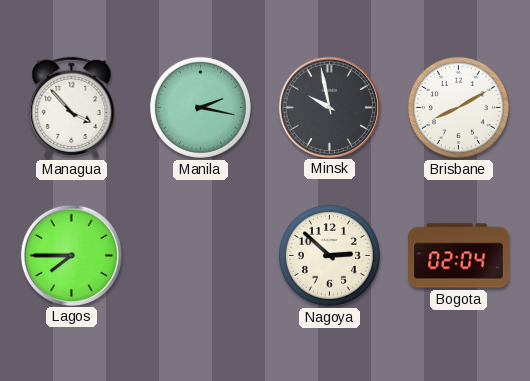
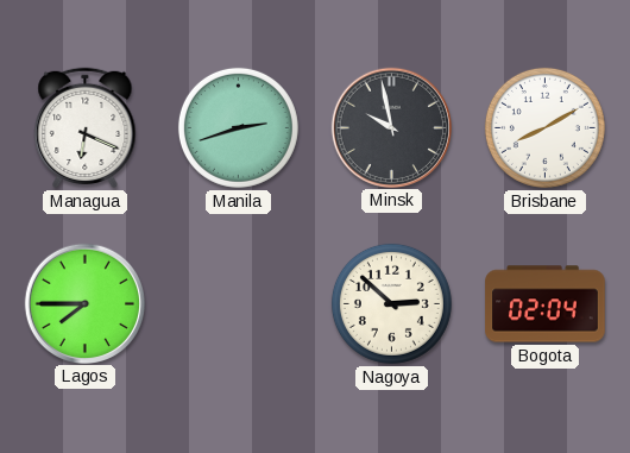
Managua: 3:53 -> 6:19
Manila: 2:17 -> 2:42
